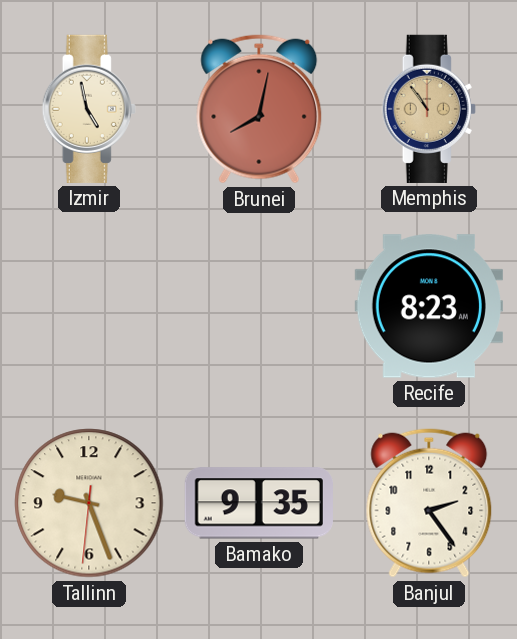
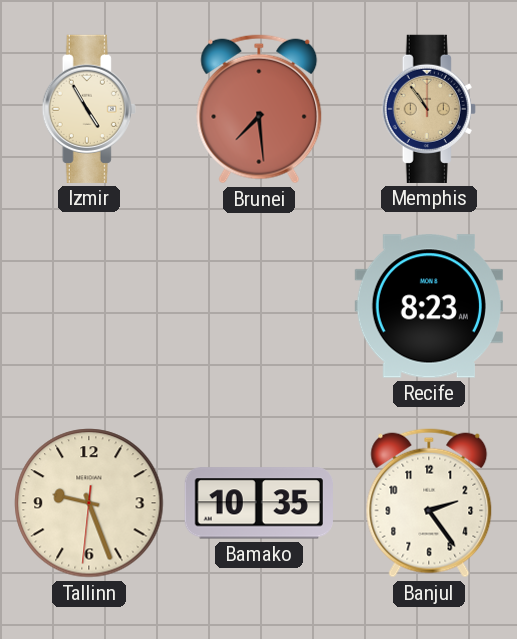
Izmir: 4:58 -> 4:55
Brunei: 8:02 -> 7:29
Bamako: 9:35 -> 10:35
